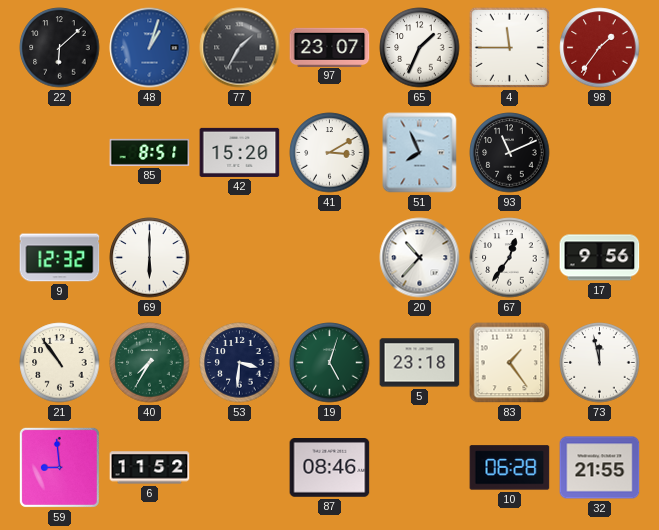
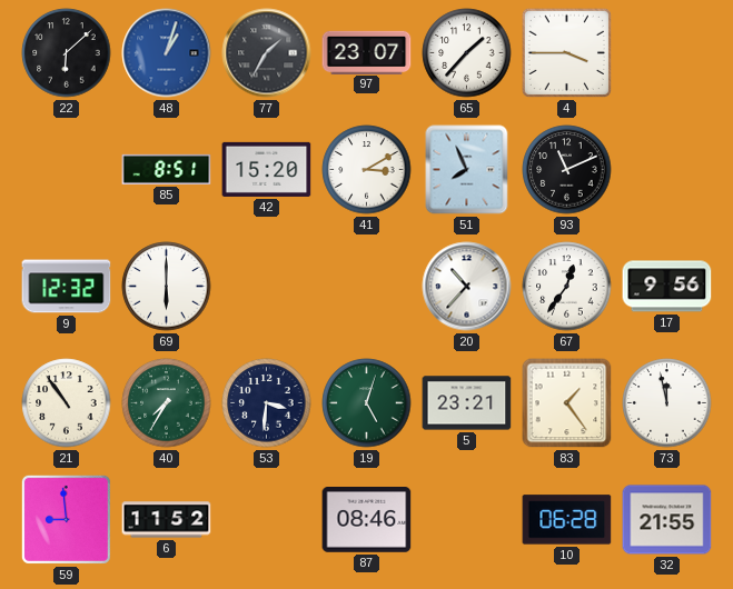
65: 1:34 -> 1:37
4: 11:45 -> 3:45
98: 1:36 -> none
5: 23:18 -> 23:21
